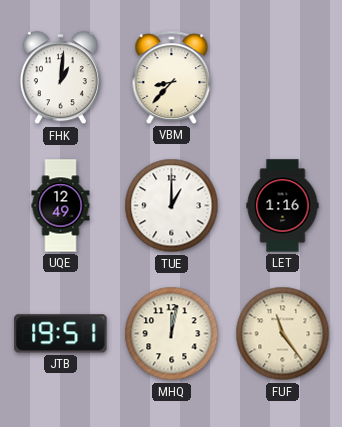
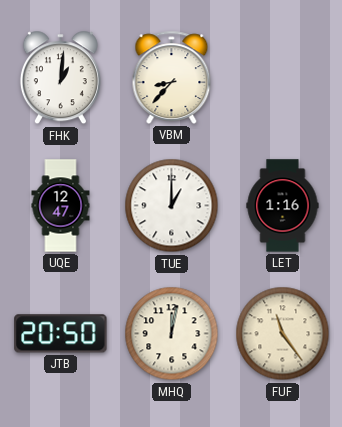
UQE: 12:49 -> 12:47
JTB: 19:51 -> 20:50
